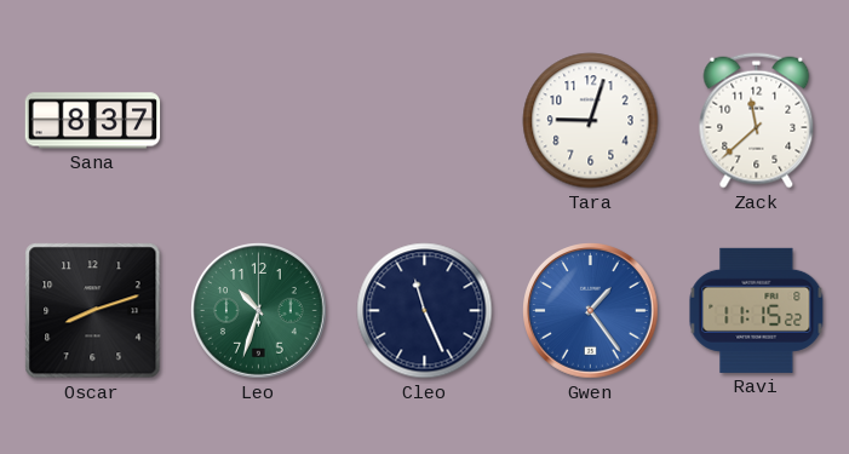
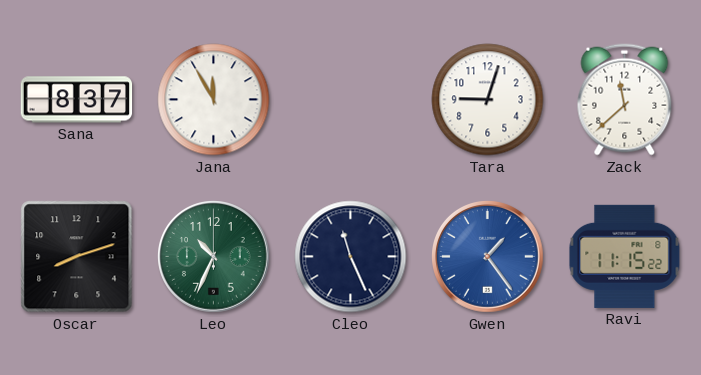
Jana: none -> 11:55
Leo: 10:33 -> 10:34
